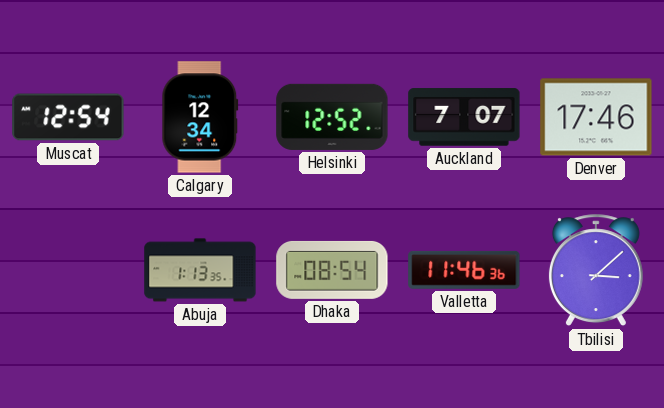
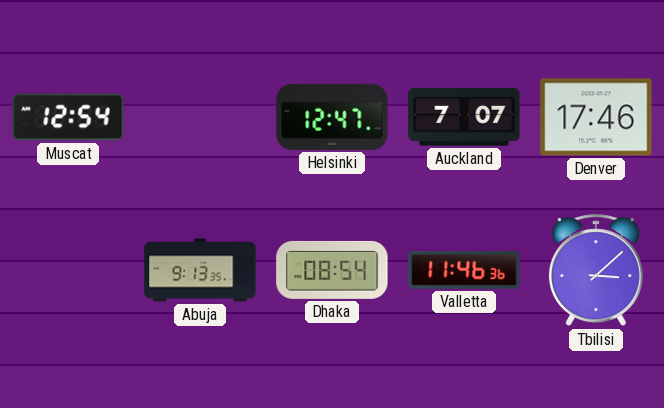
Calgary: 12:34 -> none
Helsinki: 12:52 -> 12:47
Abuja: 1:13 -> 9:13
